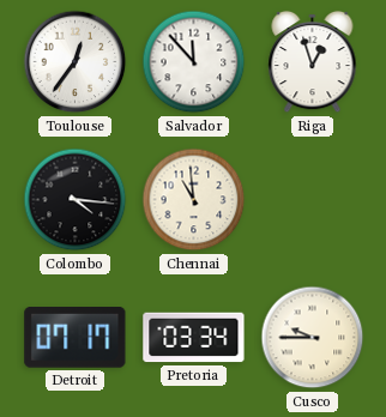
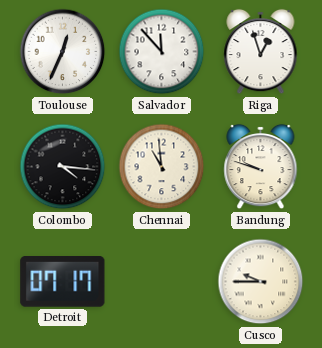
Toulouse: 12:36 -> 12:34
Bandung: none -> 9:48
Pretoria: 03:34 -> none
